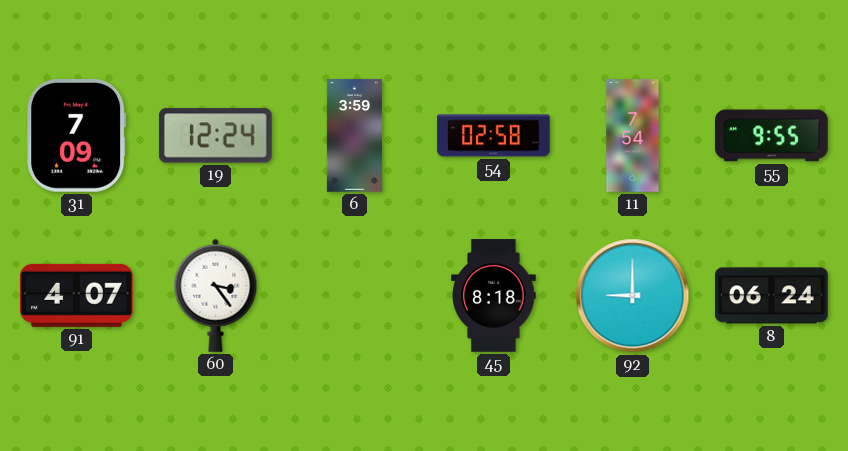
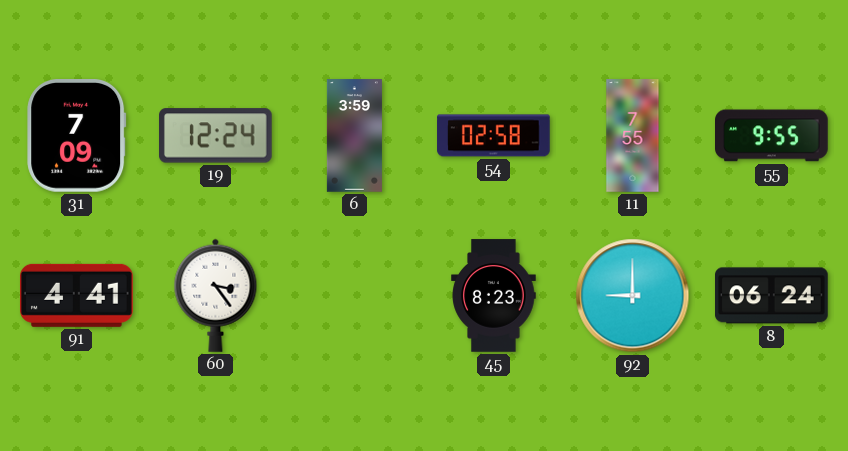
11: 7:54 -> 7:55
91: 4:07 -> 4:41
45: 8:18 -> 8:23
